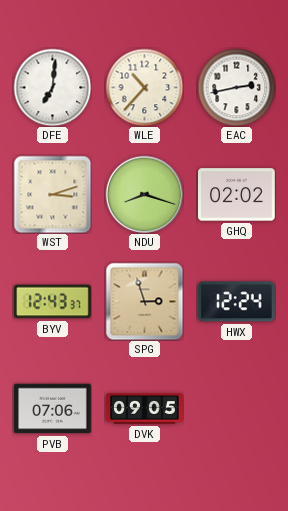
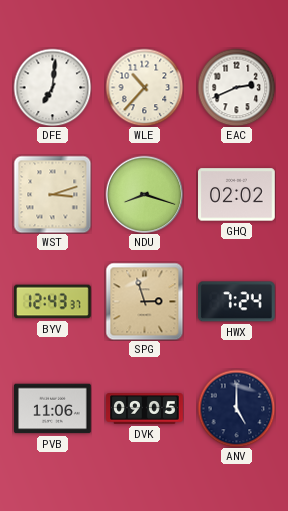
EAC: 2:43 -> 2:41
HWX: 12:24 -> 7:24
PVB: 07:06 -> 11:06
ANV: none -> 5:00
